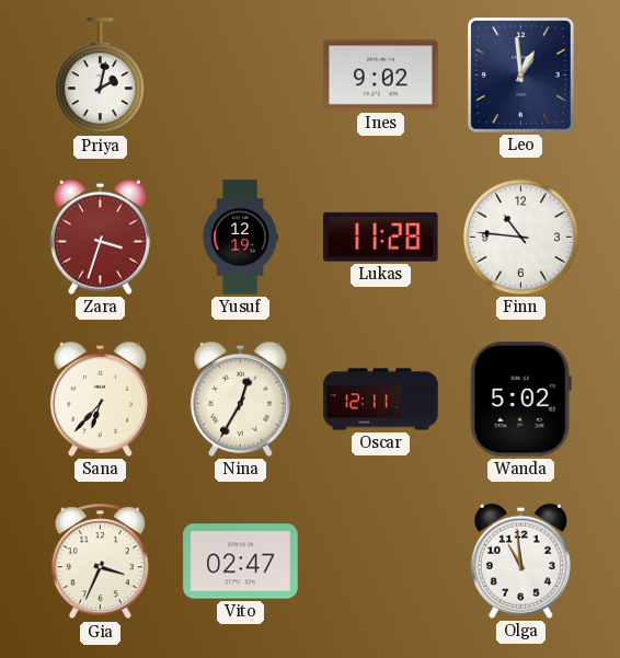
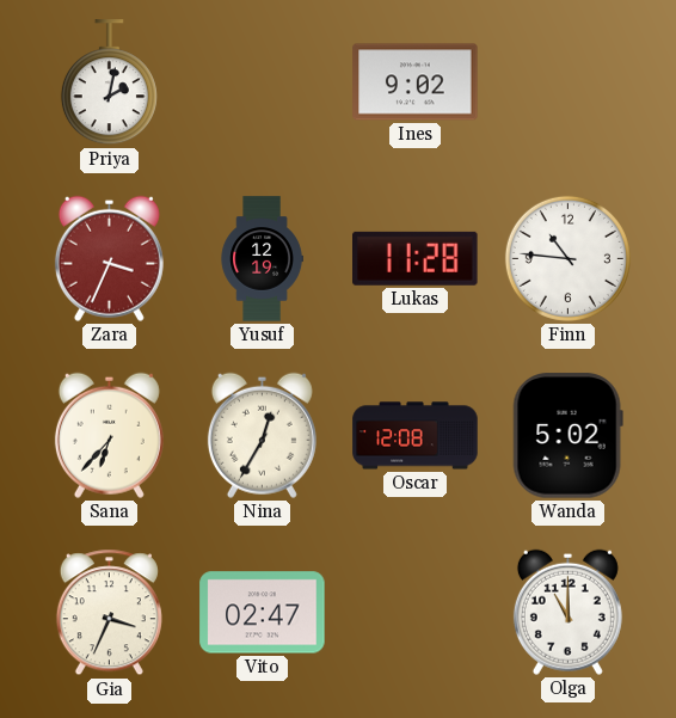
Leo: 12:59 -> none
Zara: 3:33 -> 3:34
Oscar: 12:11 -> 12:08
Olga: 10:59 -> 11:00
